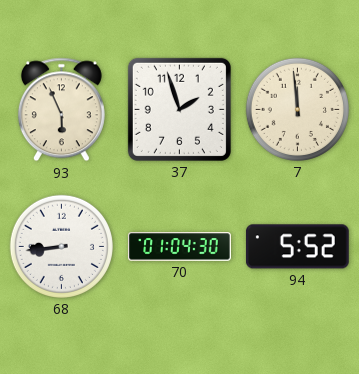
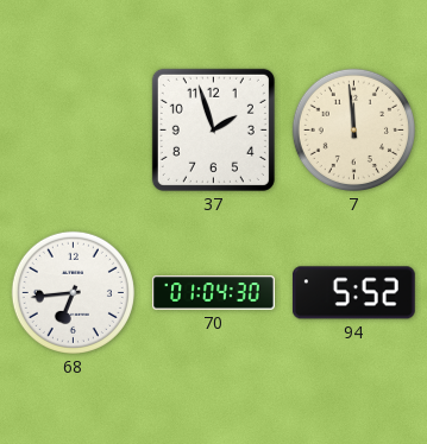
93: 5:56 -> none
68: 8:44 -> 6:44
